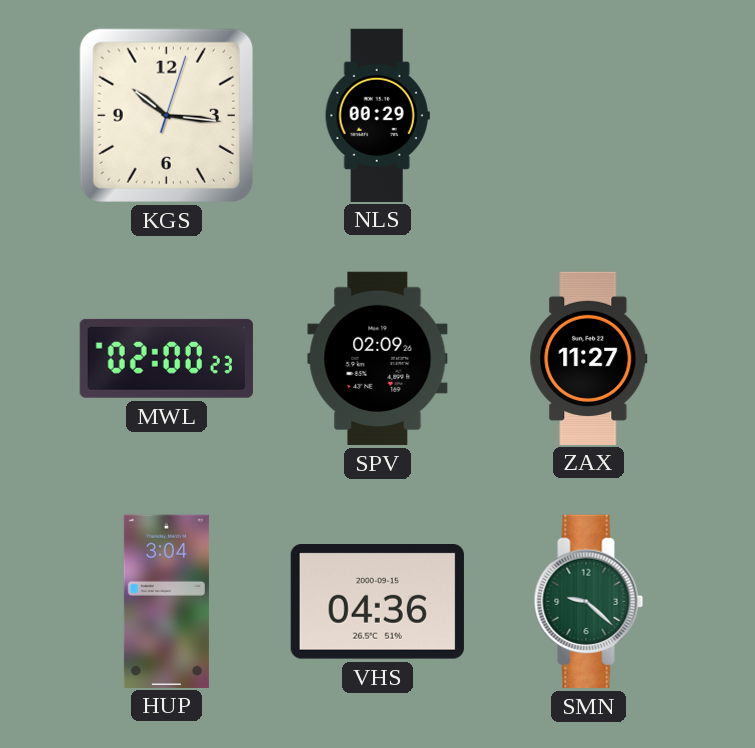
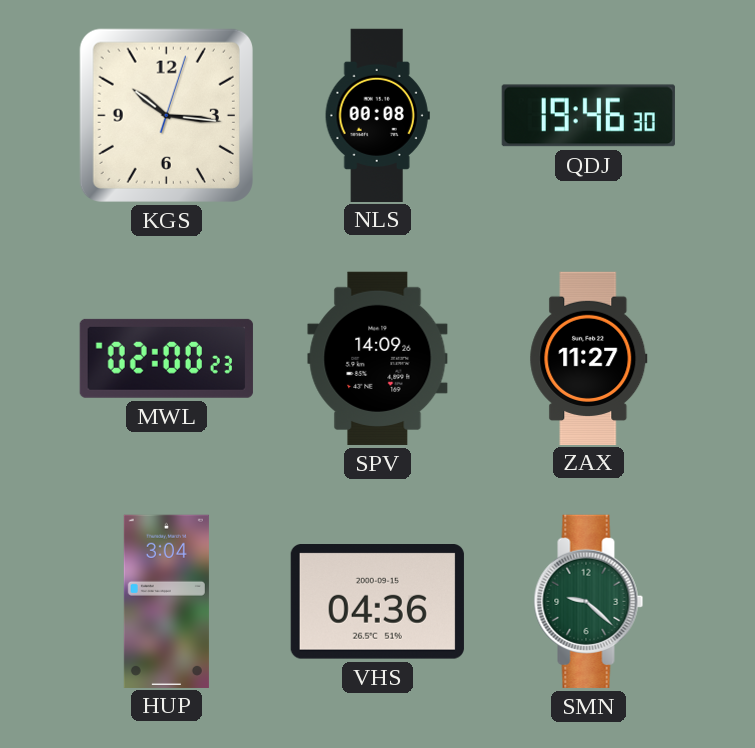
NLS: 00:29 -> 00:08
QDJ: none -> 19:46
SPV: 02:09 -> 14:09
